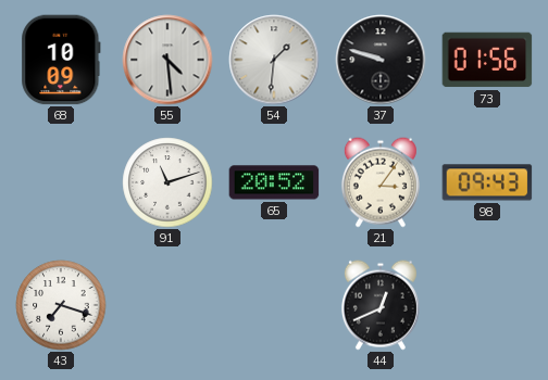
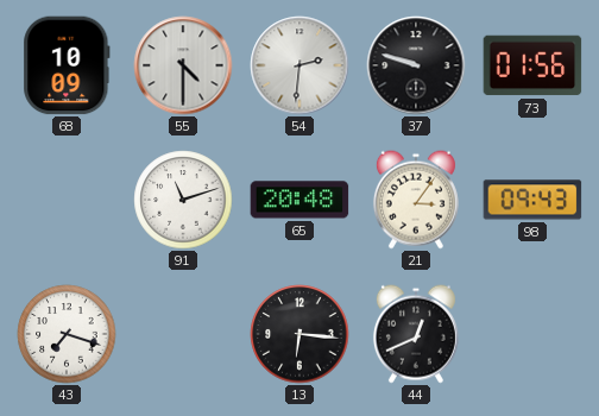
55: 4:29 -> 4:30
54: 1:31 -> 2:31
65: 20:52 -> 20:48
13: none -> 6:16
